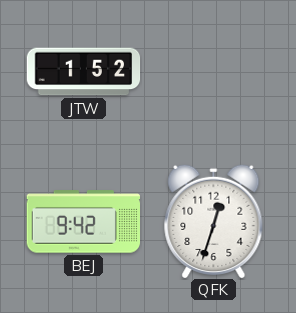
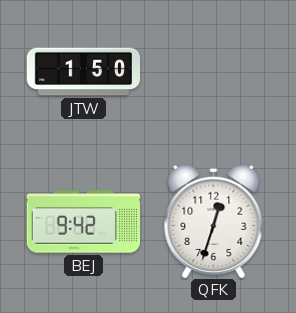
JTW: 1:52 -> 1:50
